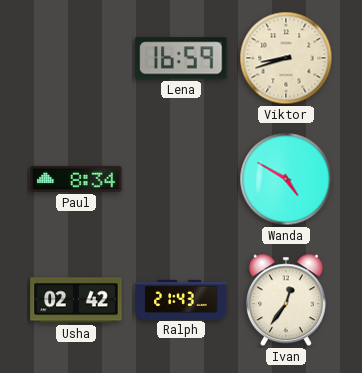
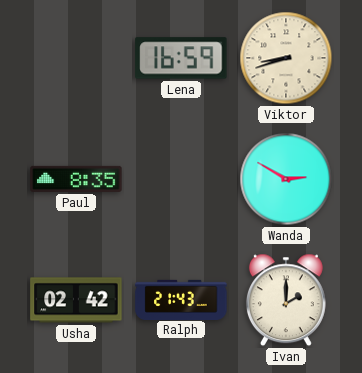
Paul: 8:34 -> 8:35
Wanda: 4:50 -> 2:50
Ivan: 12:36 -> 2:00
